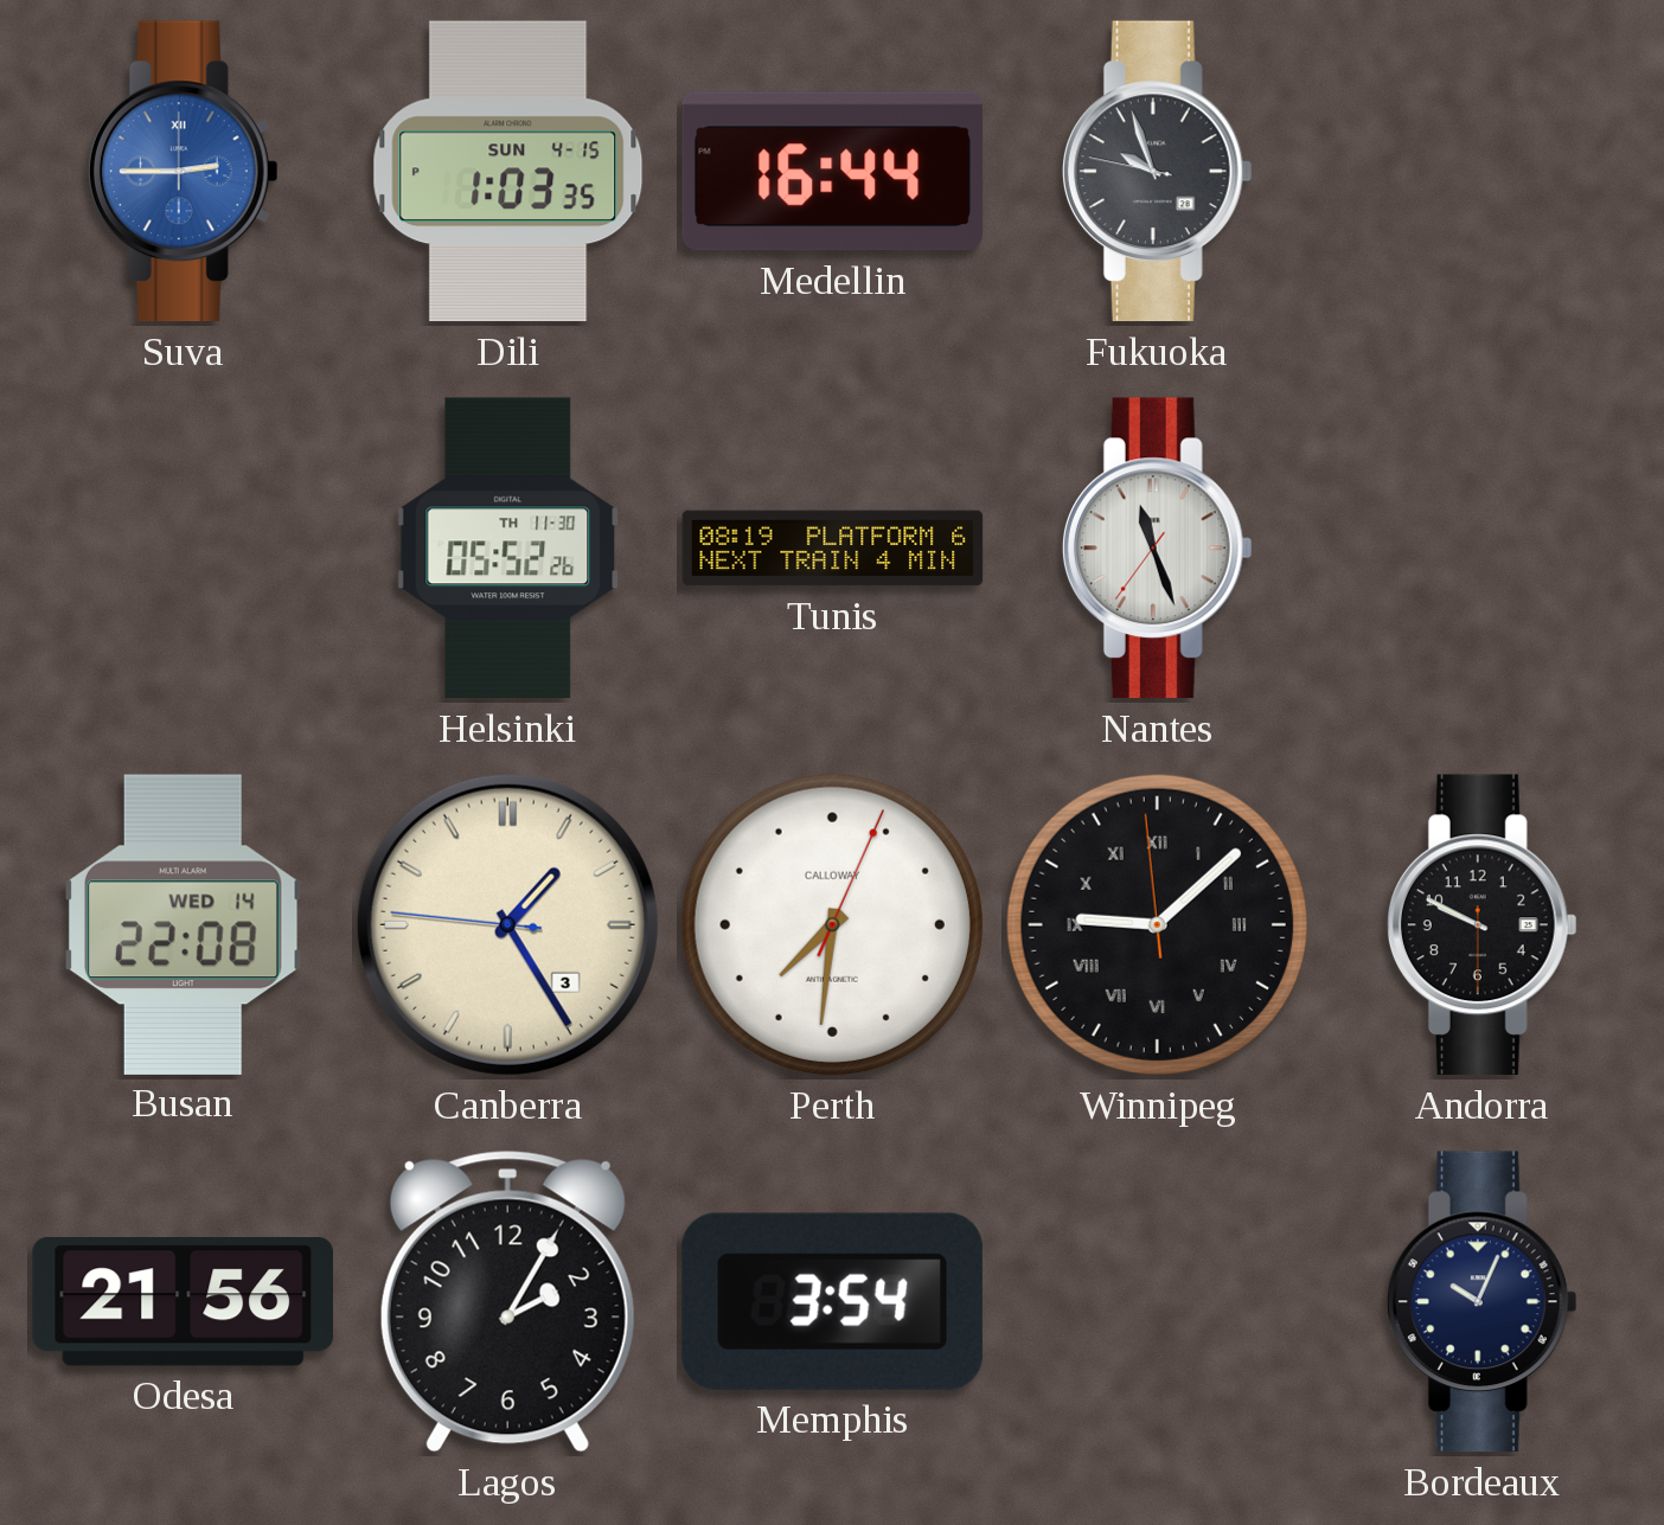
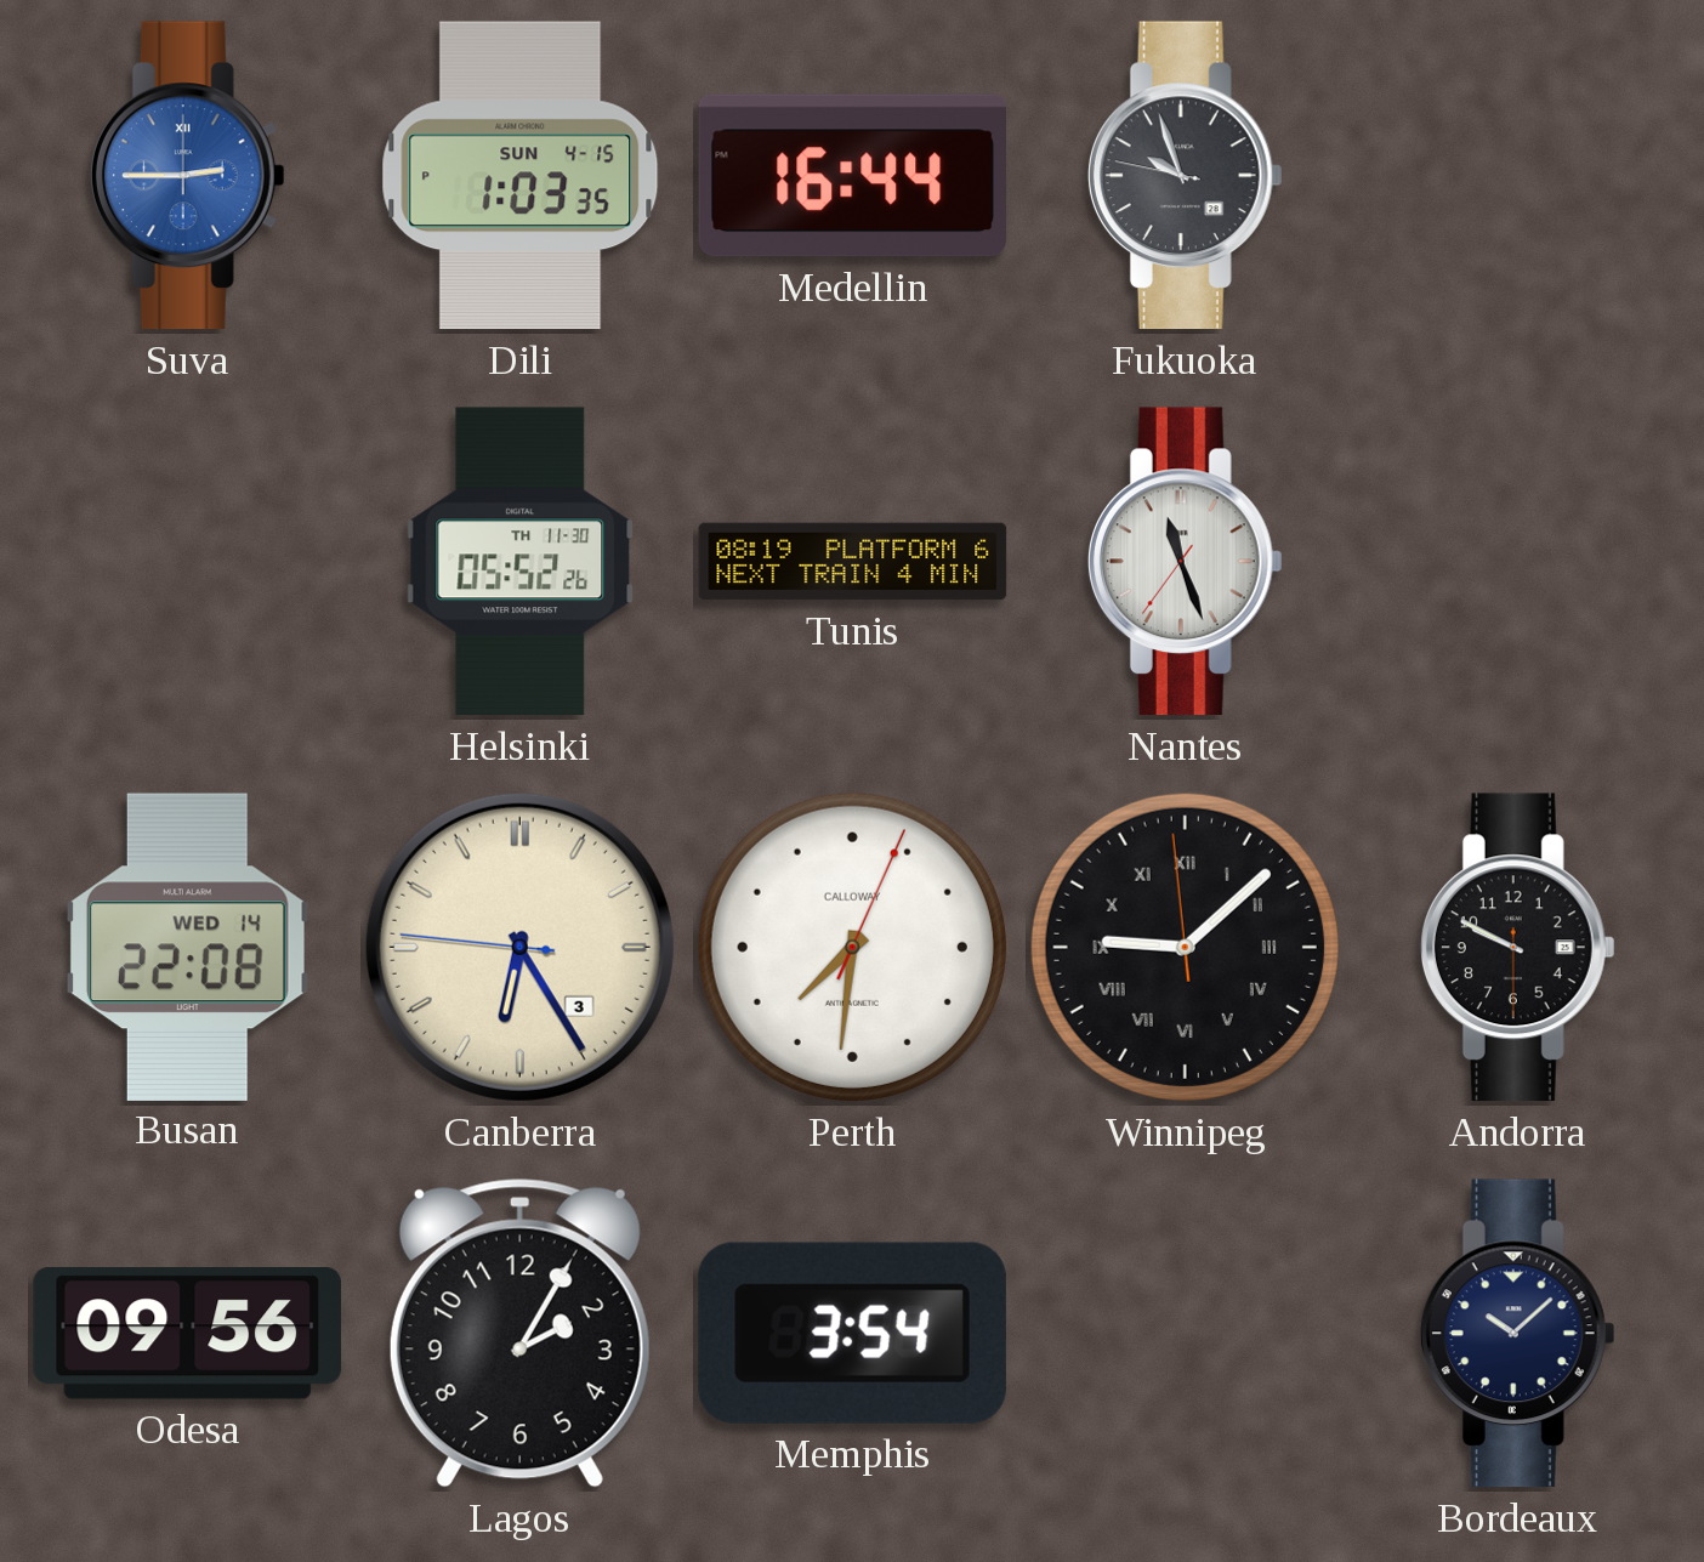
Canberra: 1:24 -> 6:24
Odesa: 21:56 -> 09:56
Bordeaux: 10:04 -> 10:08
